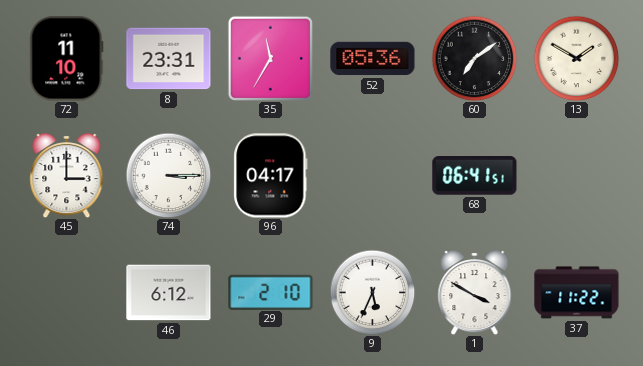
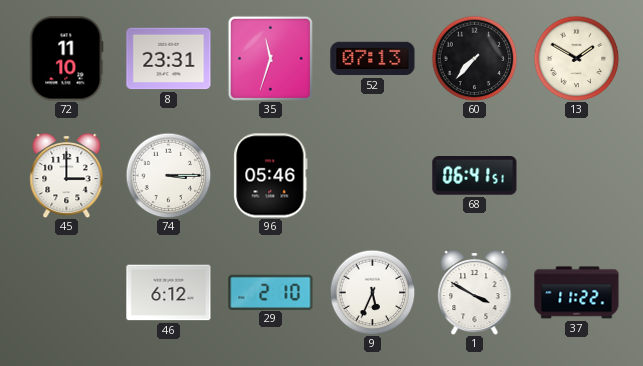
35: 11:35 -> 11:33
52: 05:36 -> 07:13
60: 7:09 -> 7:37
96: 04:17 -> 05:46
